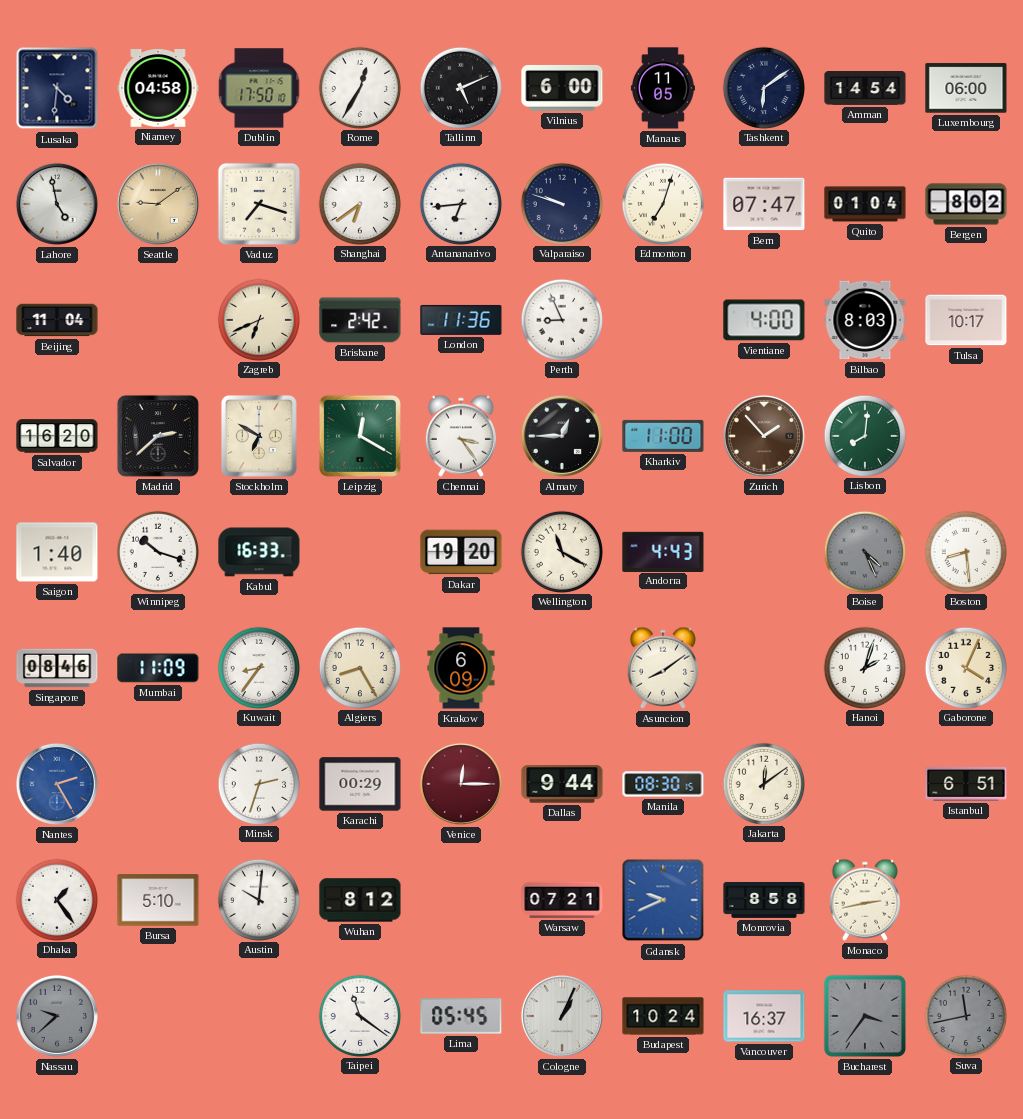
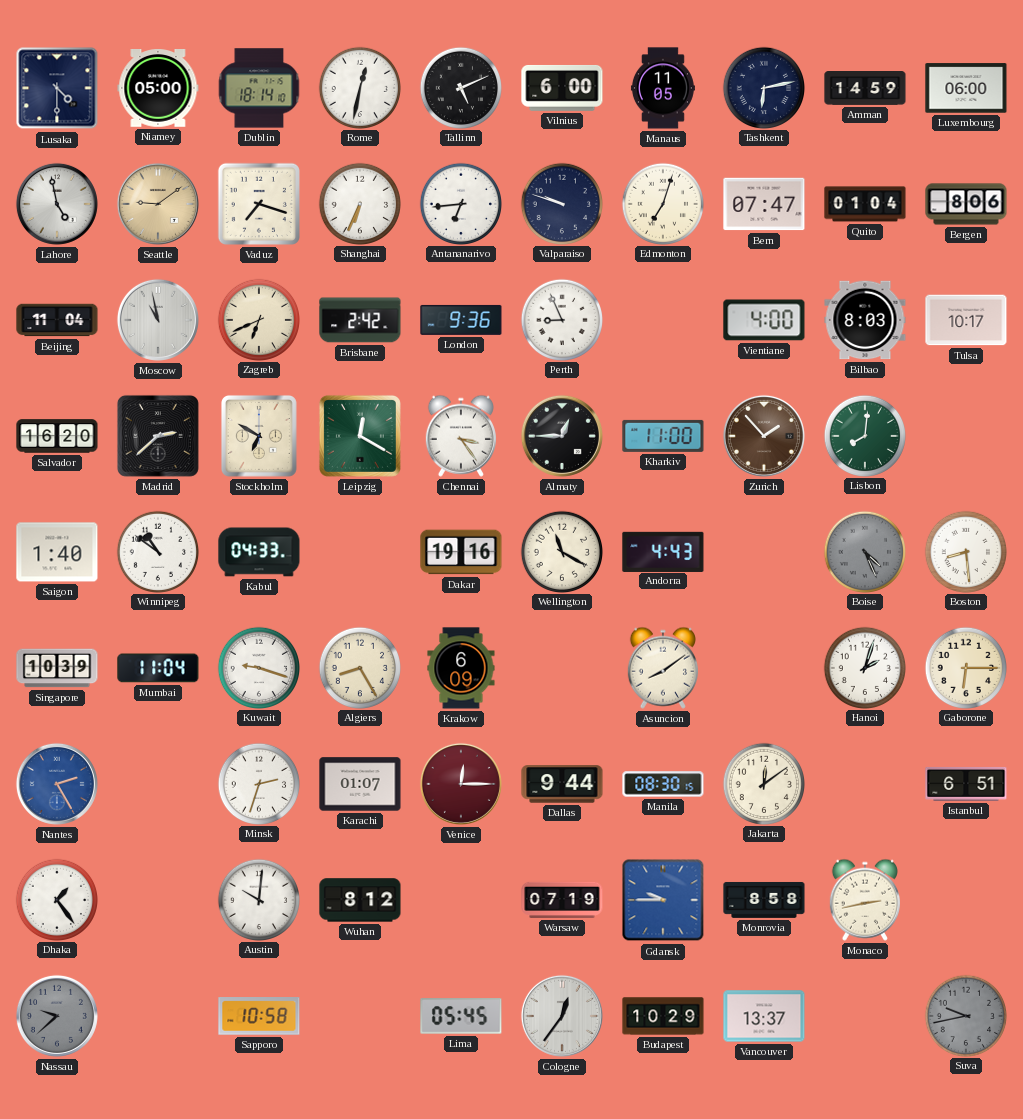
Lusaka: 4:31 -> 4:30
Niamey: 04:58 -> 05:00
Dublin: 17:50 -> 18:14
Rome: 12:35 -> 12:32
Tashkent: 6:09 -> 6:13
Amman: 14:54 -> 14:59
Shanghai: 6:39 -> 6:34
Bergen: 8:02 -> 8:06
Moscow: none -> 10:58
London: 11:36 -> 9:36
Winnipeg: 10:18 -> 10:51
Kabul: 16:33 -> 04:33
Dakar: 19:20 -> 19:16
Singapore: 08:46 -> 10:39
Mumbai: 11:09 -> 11:04
Kuwait: 8:36 -> 9:18
Gaborone: 4:04 -> 6:15
Karachi: 00:29 -> 01:07
Bursa: 5:10 -> none
Warsaw: 07:21 -> 07:19
Gdansk: 9:41 -> 9:45
Sapporo: none -> 10:58
Taipei: 11:21 -> none
Cologne: 1:04 -> 12:36
Budapest: 10:24 -> 10:29
Vancouver: 16:37 -> 13:37
Bucharest: 3:36 -> none
Suva: 11:43 -> 9:43
